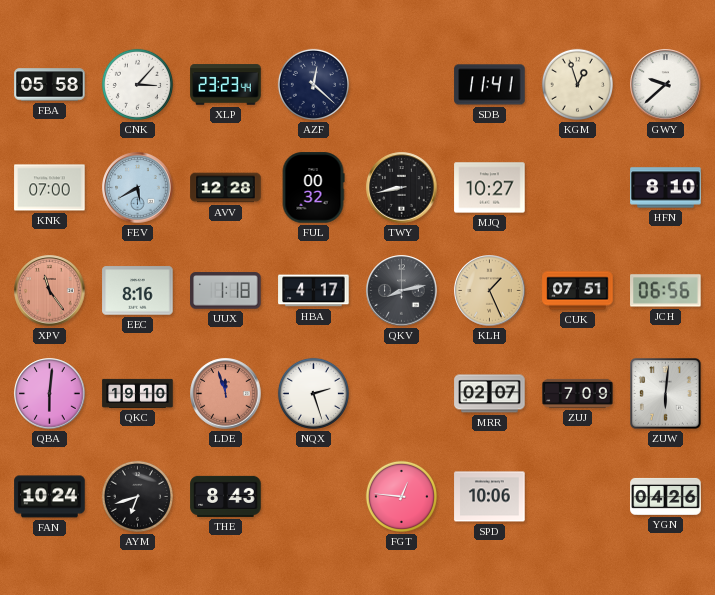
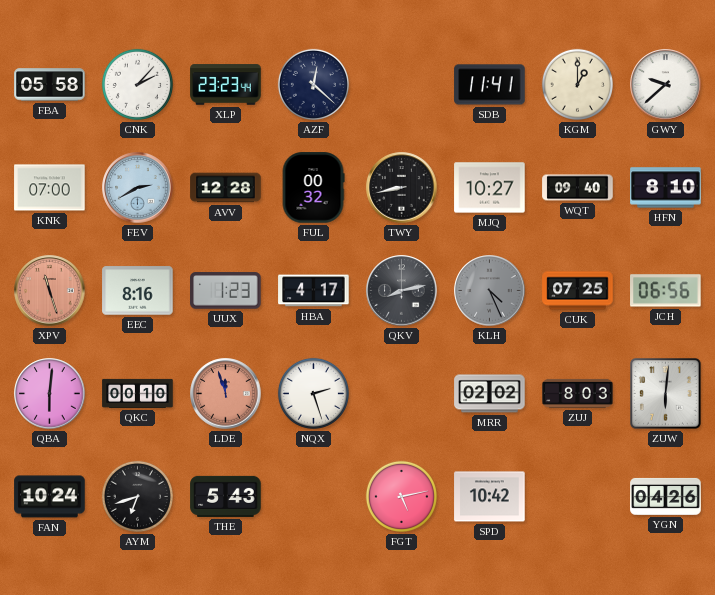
CNK: 3:07 -> 2:07
KGM: 12:57 -> 1:00
FEV: 5:40 -> 2:40
WQT: none -> 09:40
XPV: 11:24 -> 11:27
UUX: 1:18 -> 1:23
KLH: 1:26 -> 4:26
KLH dial: champagne -> grey
CUK: 07:51 -> 07:25
QKC: 19:10 -> 00:10
MRR: 02:07 -> 02:02
ZUJ: 7:09 -> 8:03
THE: 8:43 -> 5:43
FGT: 12:46 -> 5:13
SPD: 10:06 -> 10:42
